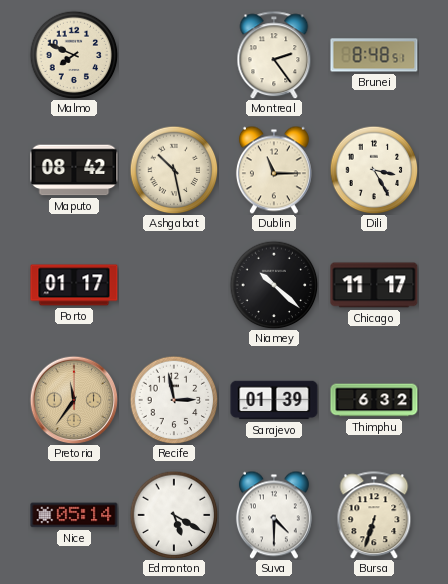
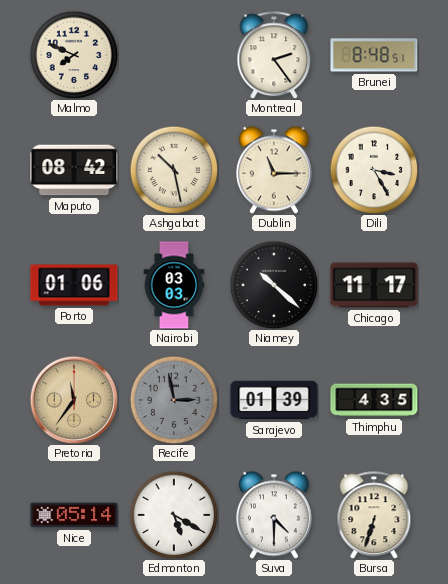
Porto: 01:17 -> 01:06
Nairobi: none -> 03:03
Recife dial: white -> grey
Thimphu: 6:32 -> 4:35
